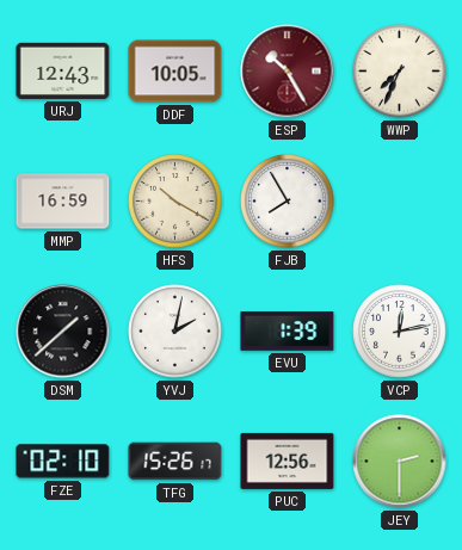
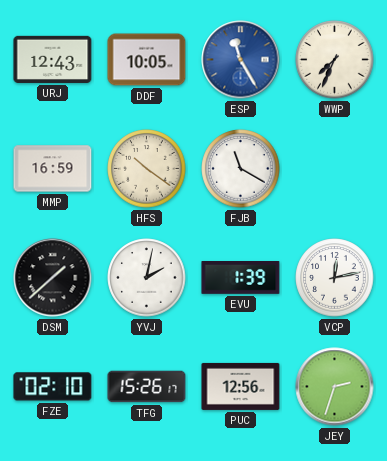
ESP: 10:25 -> 11:25
ESP dial: burgundy -> blue
HFS: 10:20 -> 10:21
FJB: 7:55 -> 11:20
JEY: 2:30 -> 2:33
